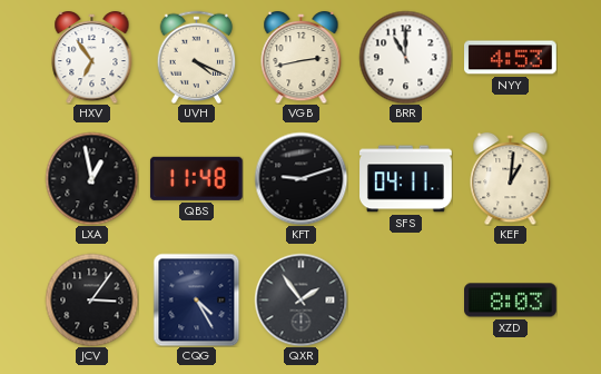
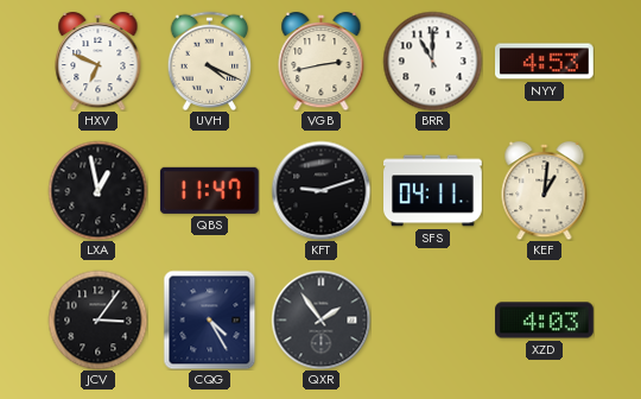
HXV: 6:54 -> 6:49
QBS: 11:48 -> 11:47
XZD: 8:03 -> 4:03
